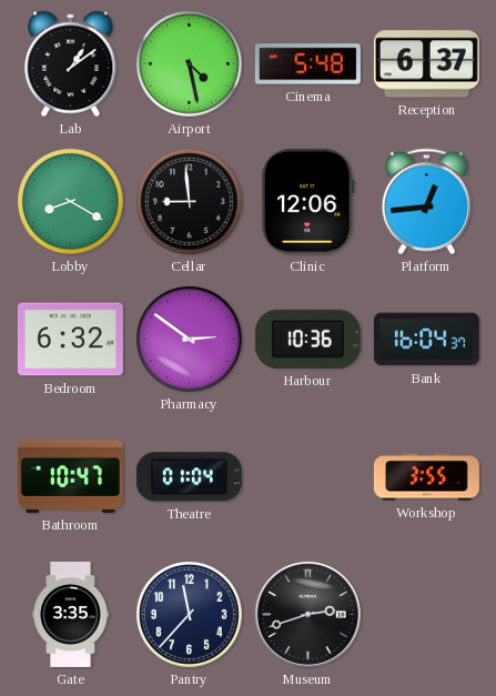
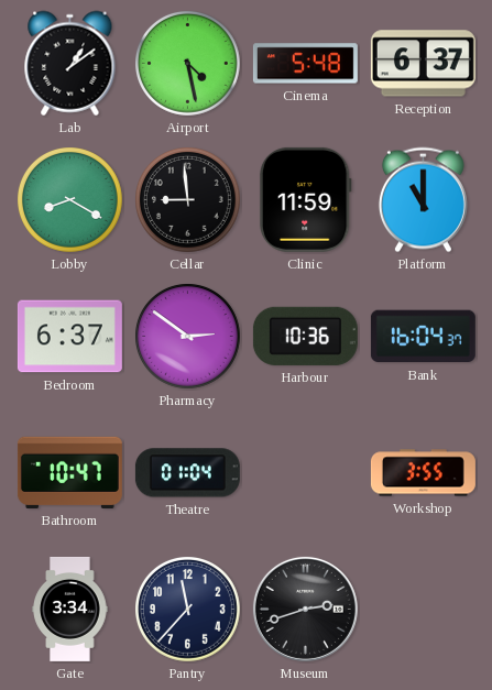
Clinic: 12:06 -> 11:59
Platform: 12:44 -> 11:00
Bedroom: 6:32 -> 6:37
Gate: 3:35 -> 3:34
